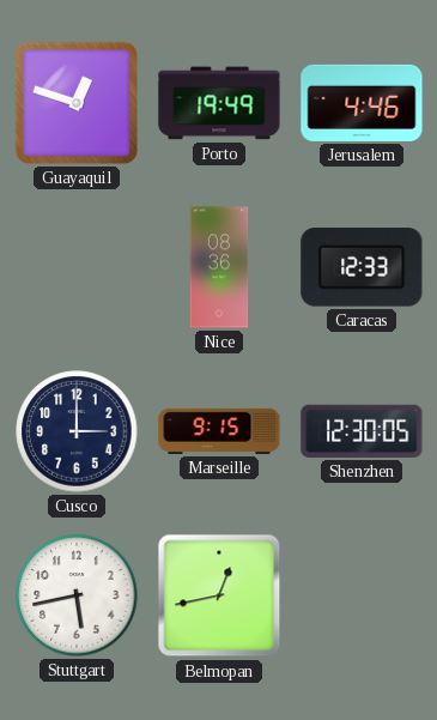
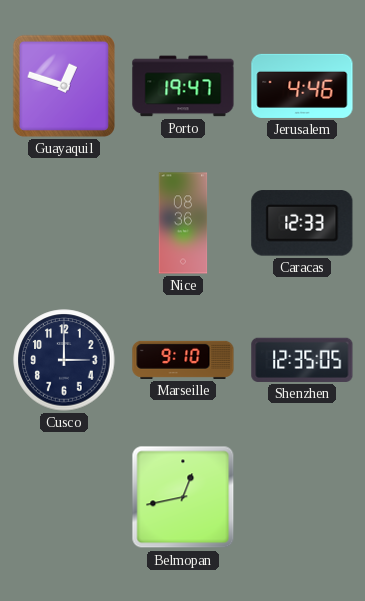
Porto: 19:49 -> 19:47
Marseille: 9:15 -> 9:10
Shenzhen: 12:30 -> 12:35
Stuttgart: 5:43 -> none
